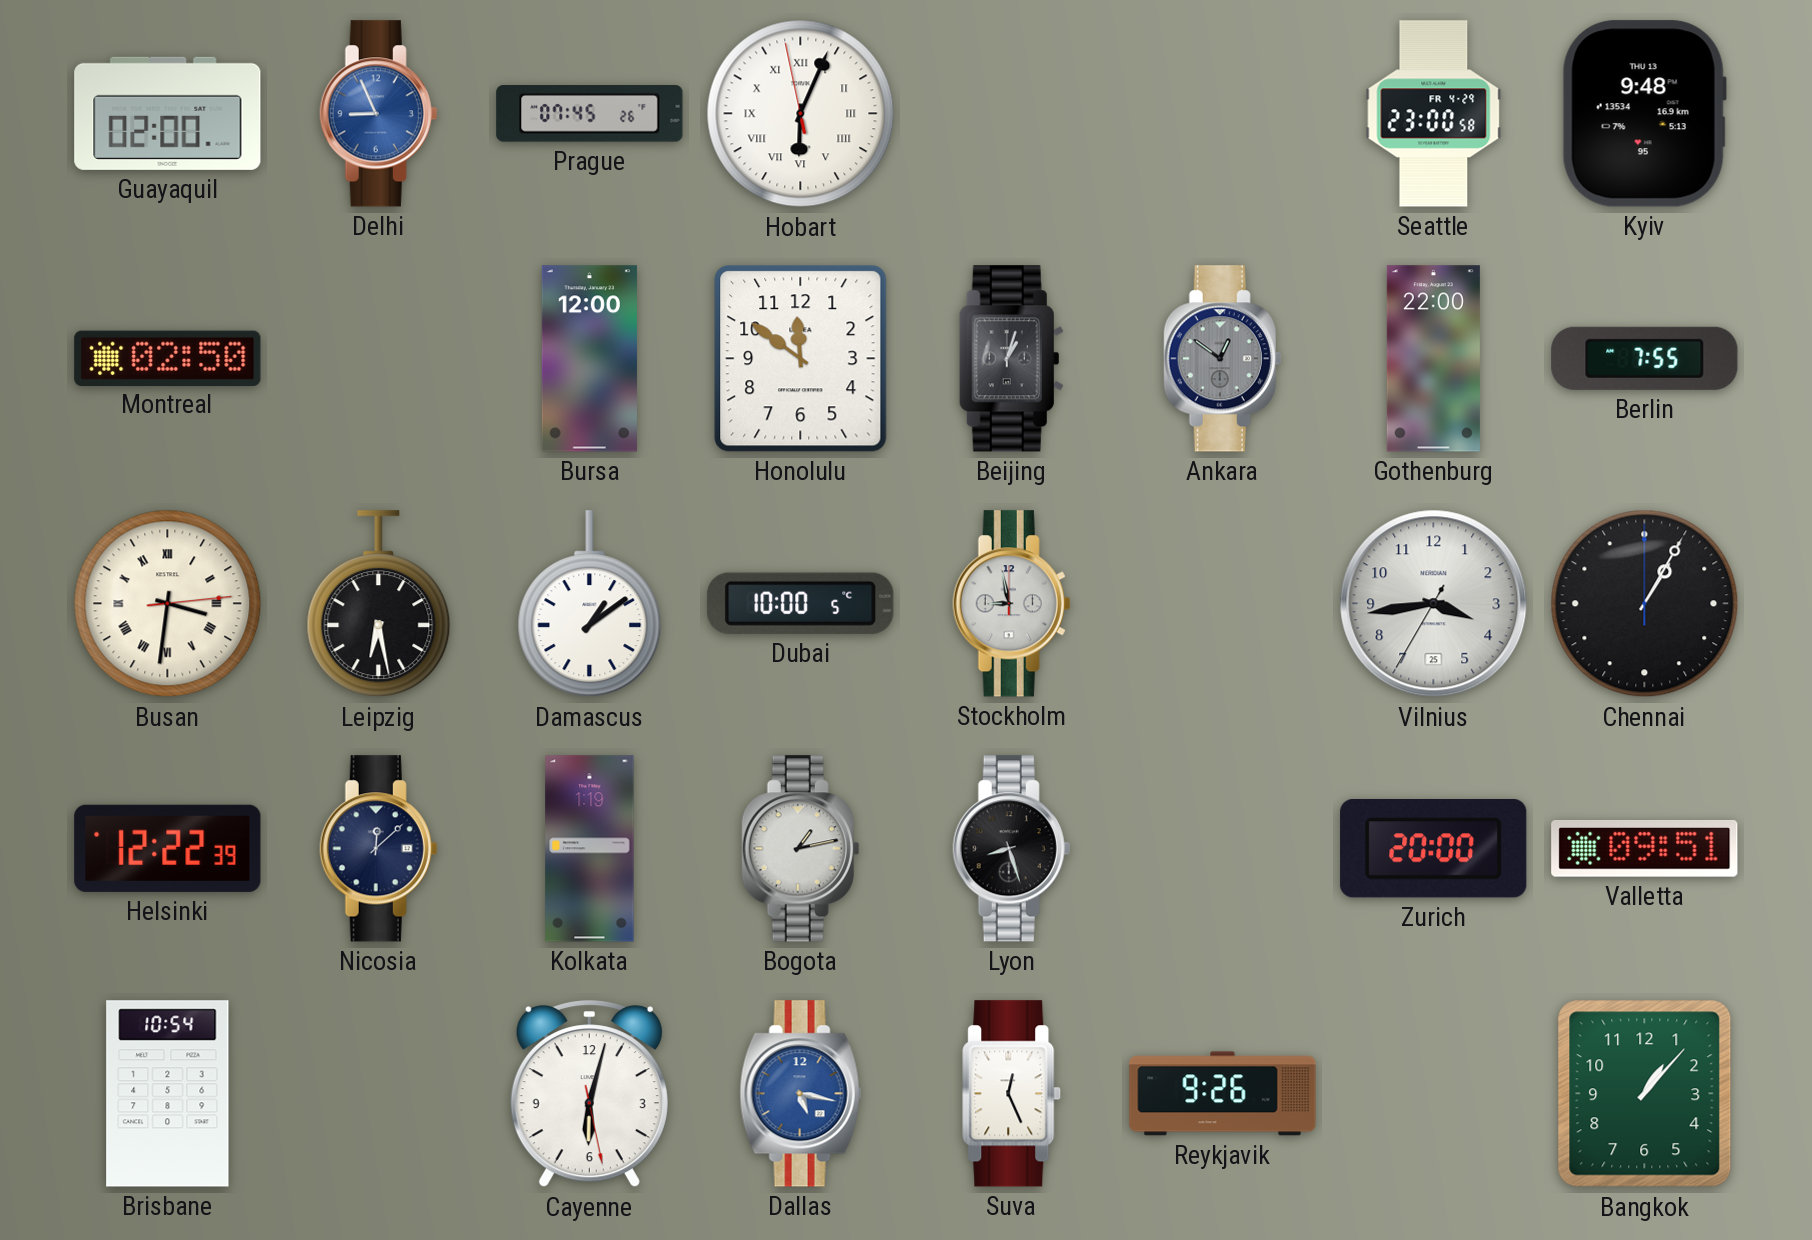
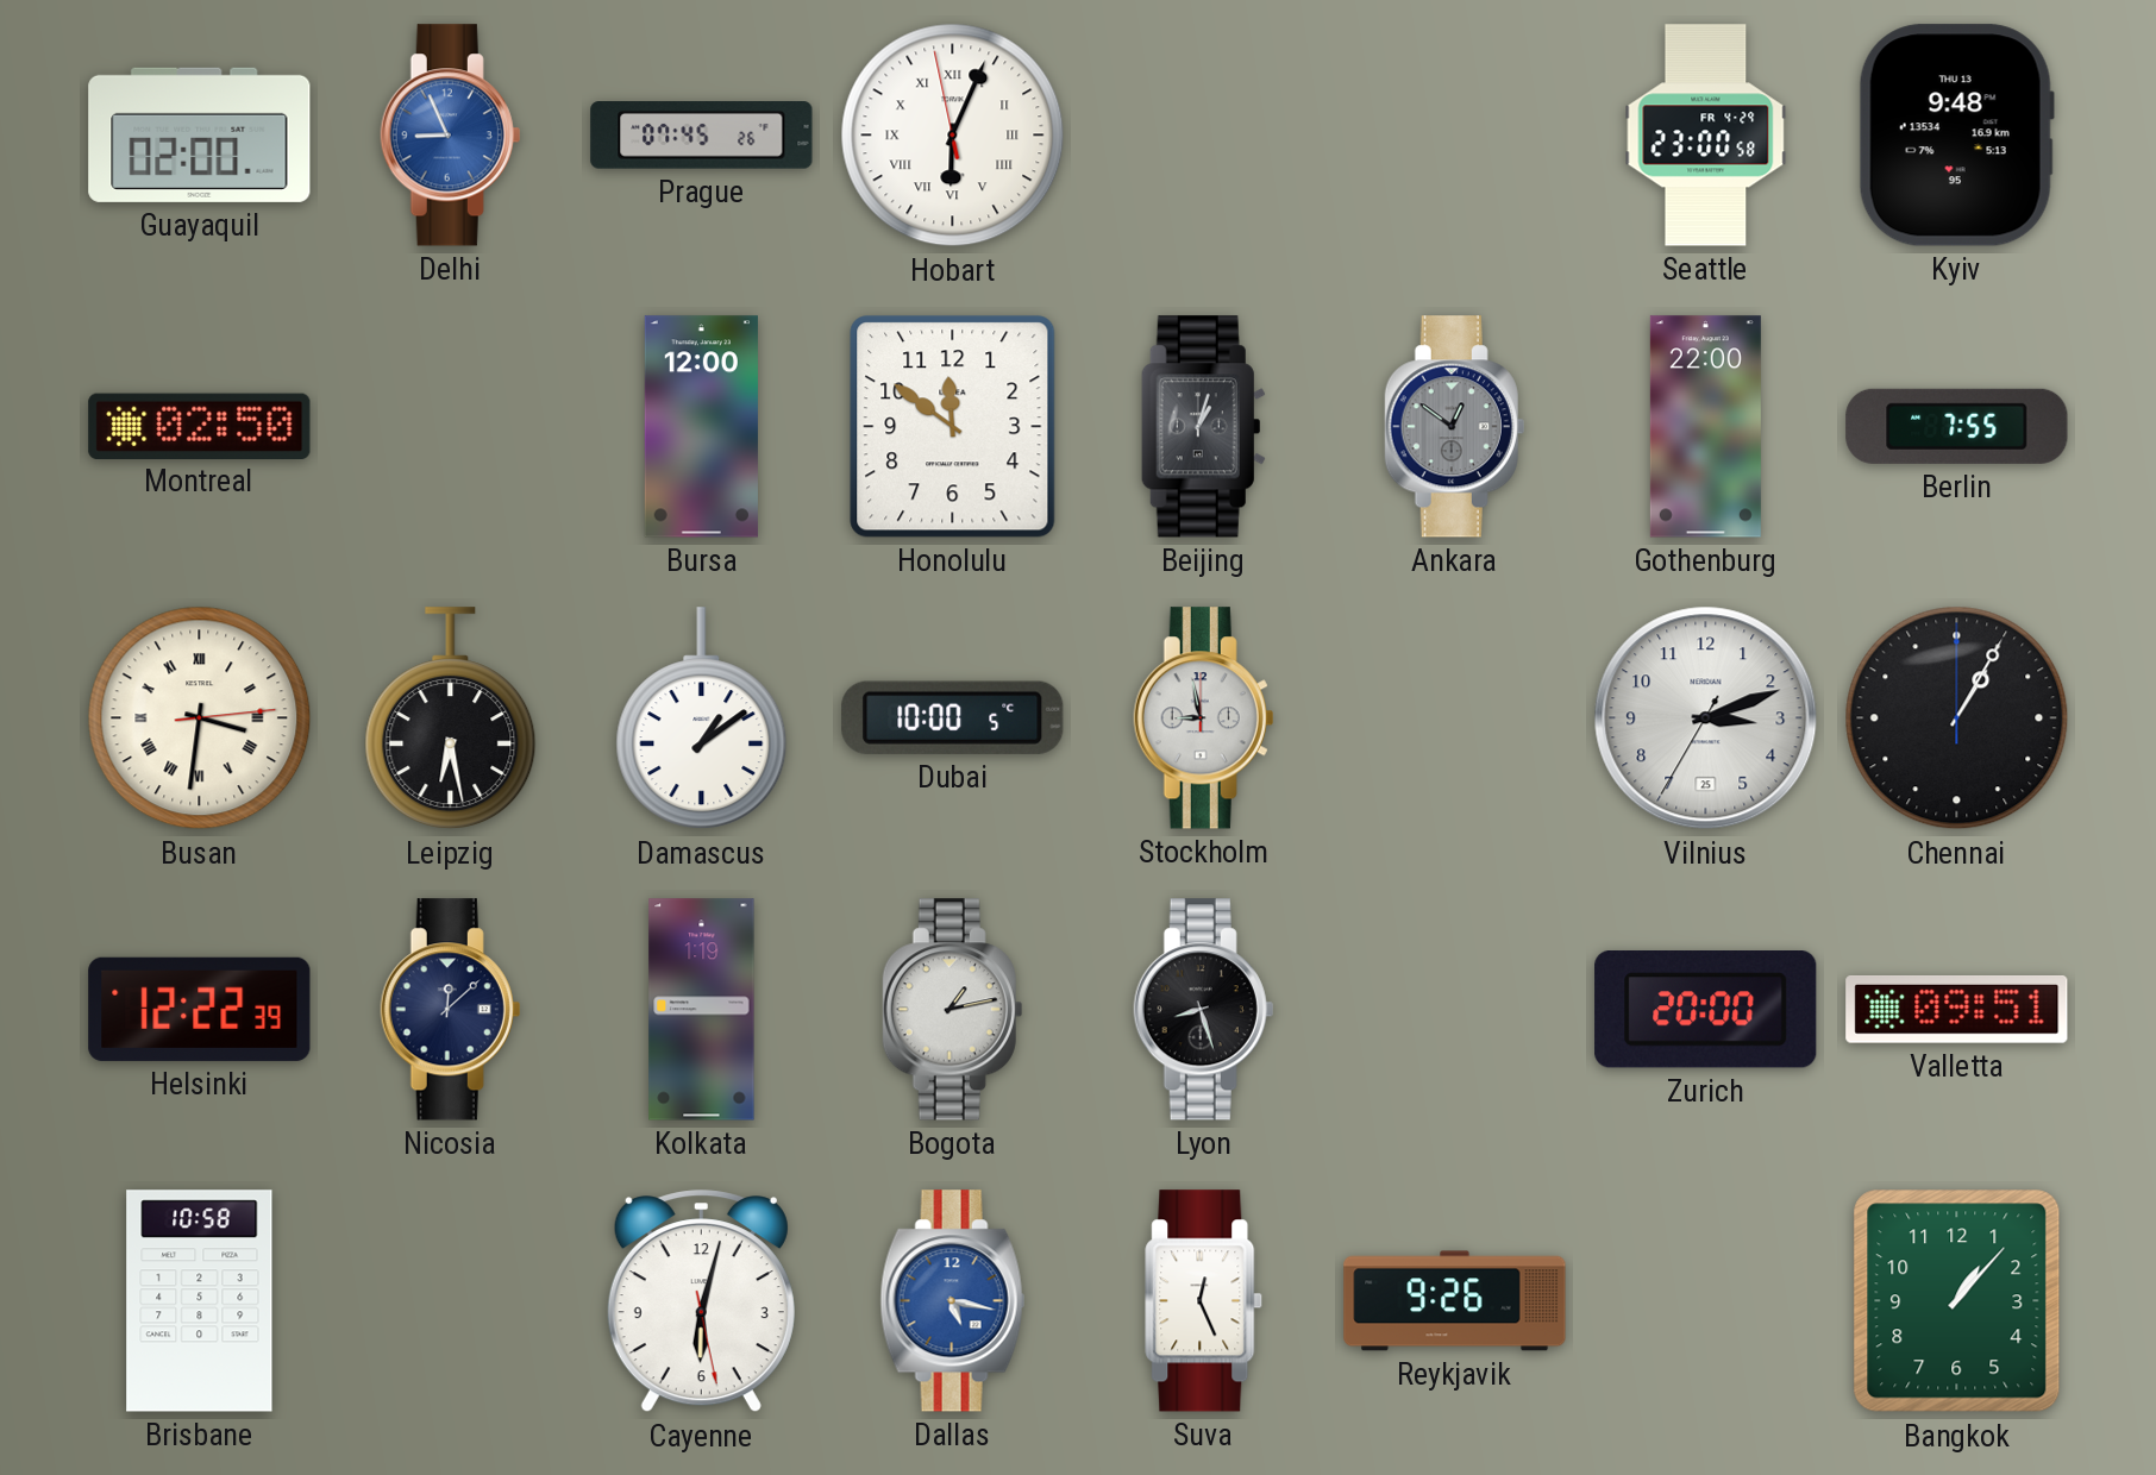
Vilnius: 3:43 -> 3:11
Brisbane: 10:54 -> 10:58
